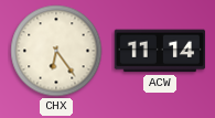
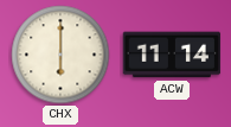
CHX: 6:24 -> 6:00
